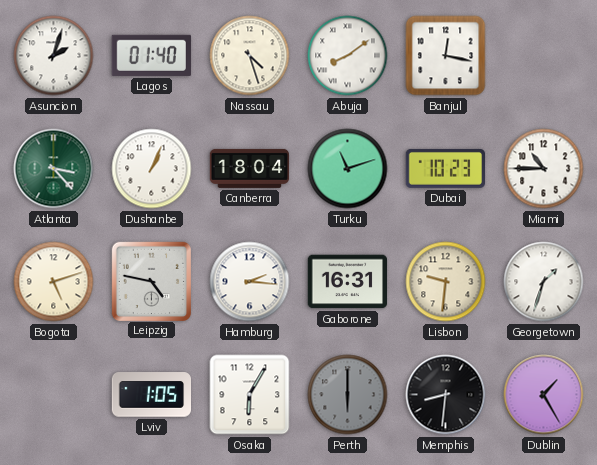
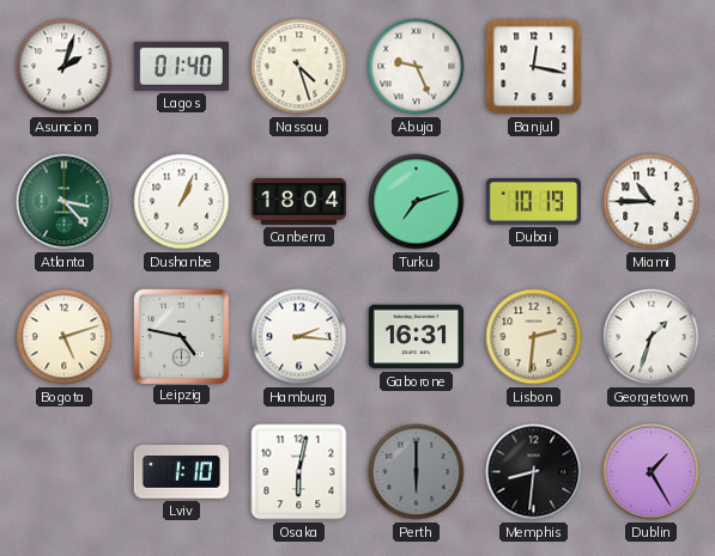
Abuja: 8:09 -> 9:26
Turku: 11:12 -> 7:12
Dubai: 10:23 -> 10:19
Lisbon: 9:31 -> 2:31
Lviv: 1:05 -> 1:10
Osaka: 6:05 -> 6:02
